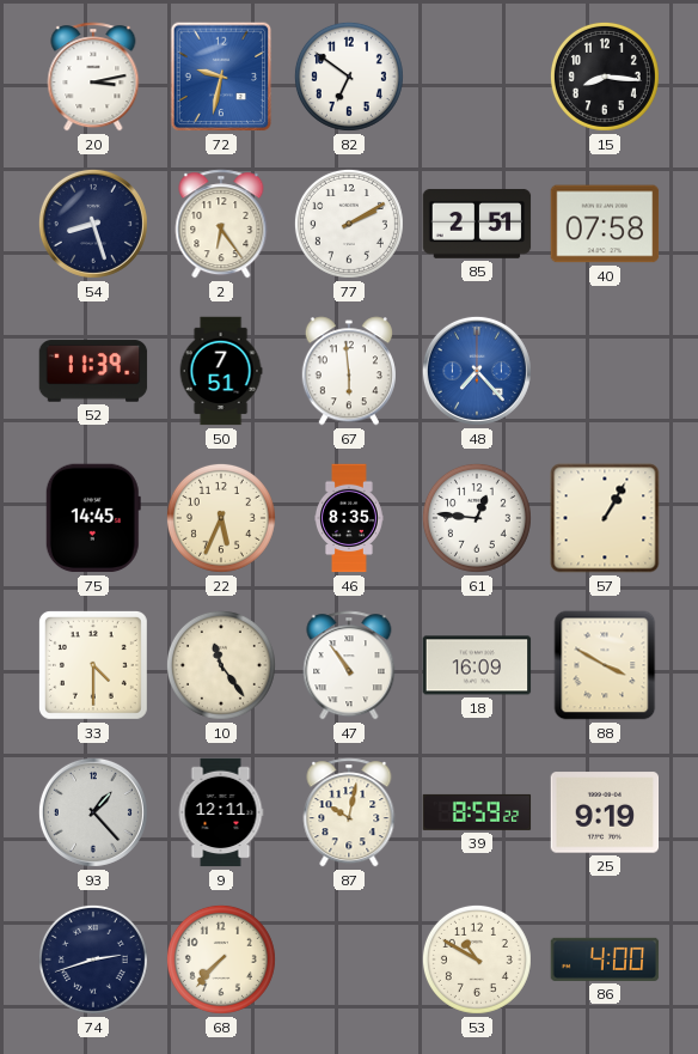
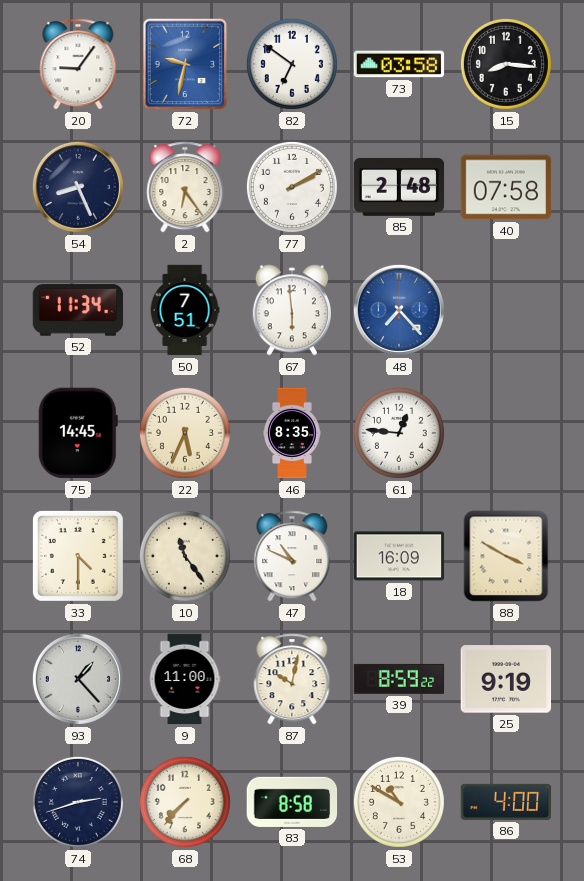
20: 3:13 -> 9:06
73: none -> 03:58
54: 8:27 -> 8:26
85: 2:51 -> 2:48
52: 11:39 -> 11:34
57: 1:05 -> none
47: 10:54 -> 10:49
9: 12:11 -> 11:00
83: none -> 8:58
